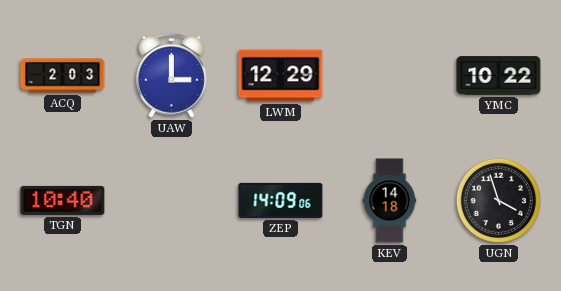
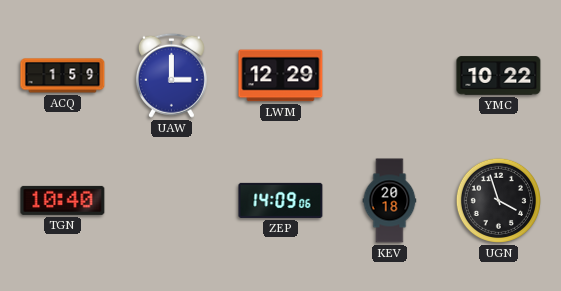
ACQ: 2:03 -> 1:59
KEV: 14:18 -> 20:18
